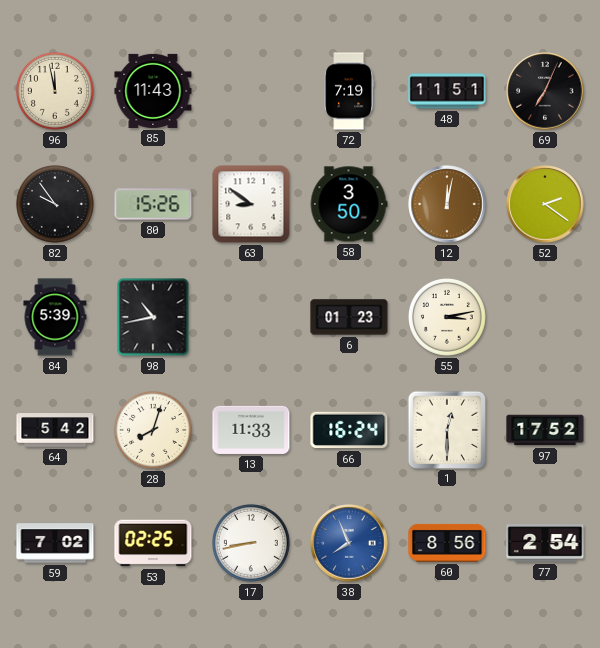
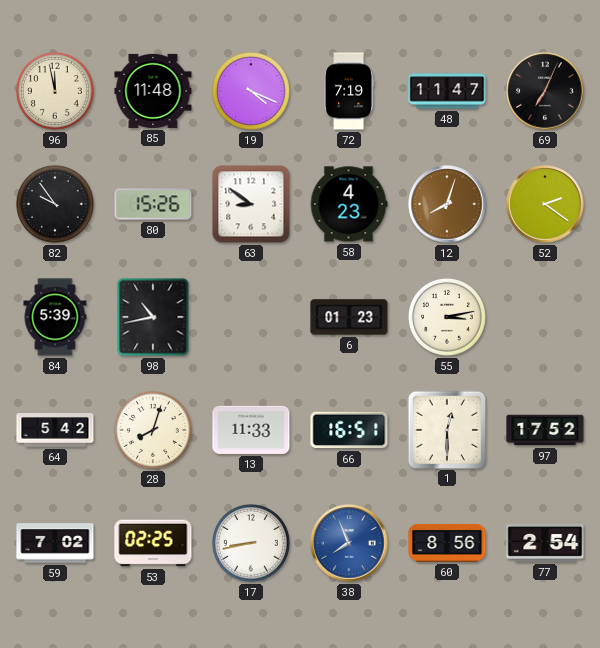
85: 11:43 -> 11:48
19: none -> 4:19
48: 11:51 -> 11:47
58: 3:50 -> 4:23
12: 12:02 -> 8:03
66: 16:24 -> 16:51
